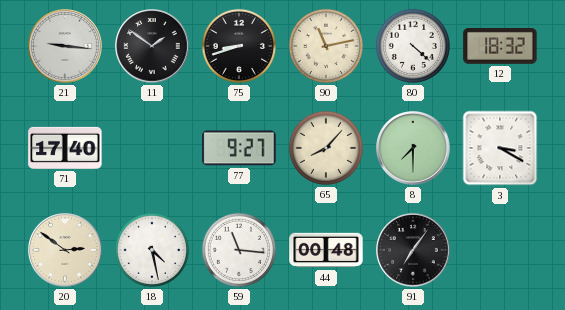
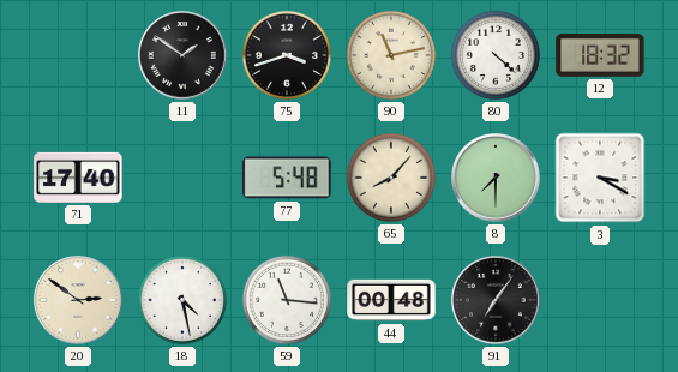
21: 9:16 -> none
75: 8:42 -> 3:42
77: 9:27 -> 5:48
